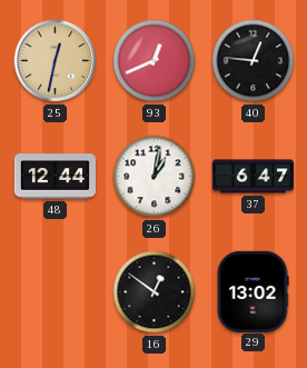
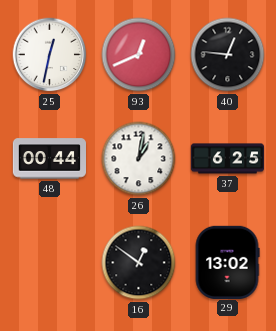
25 dial: champagne -> white
48: 12:44 -> 00:44
37: 6:47 -> 6:25
